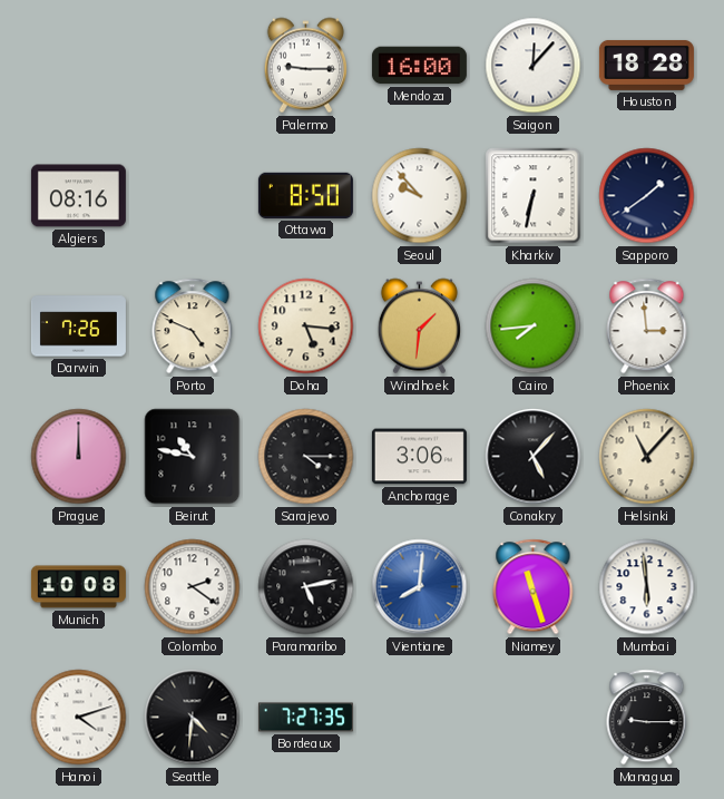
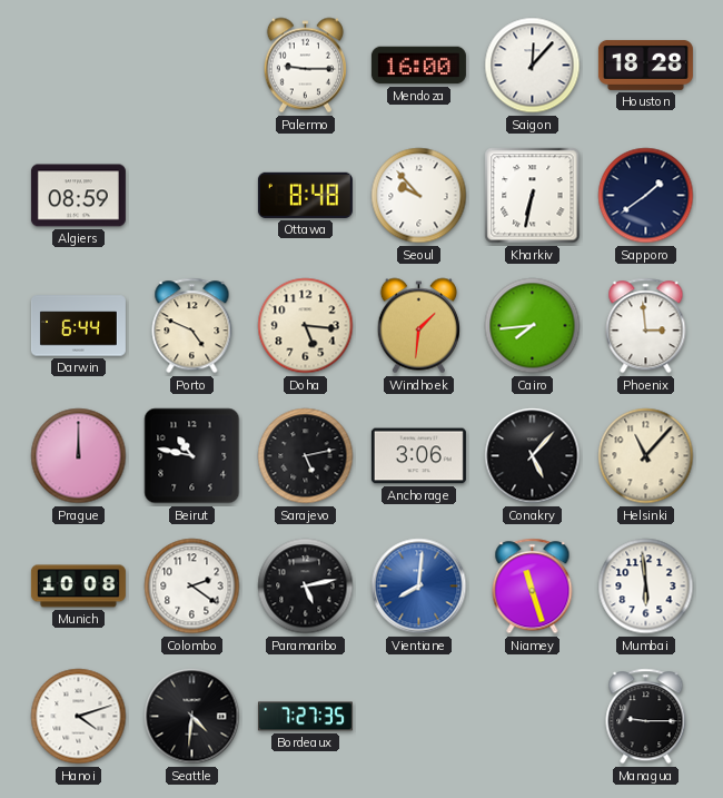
Algiers: 08:16 -> 08:59
Ottawa: 8:50 -> 8:48
Darwin: 7:26 -> 6:44
Sarajevo: 4:15 -> 5:13
